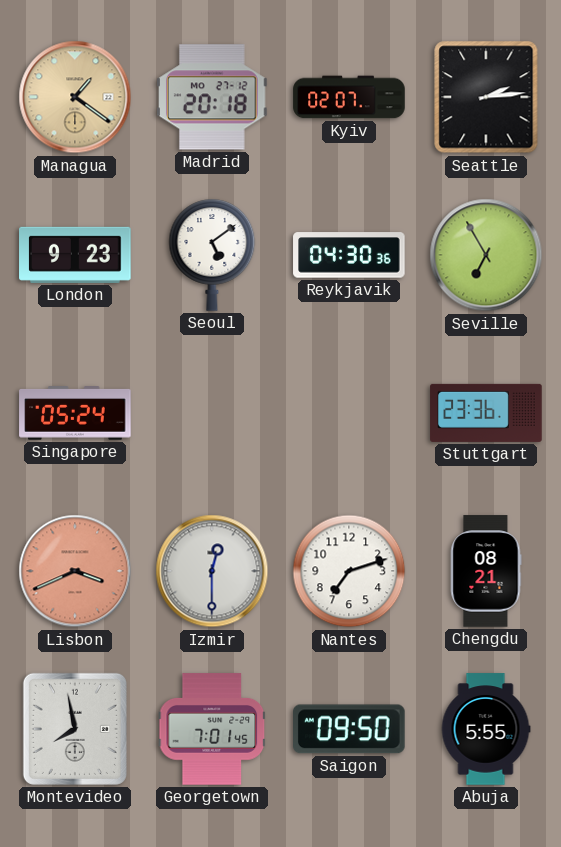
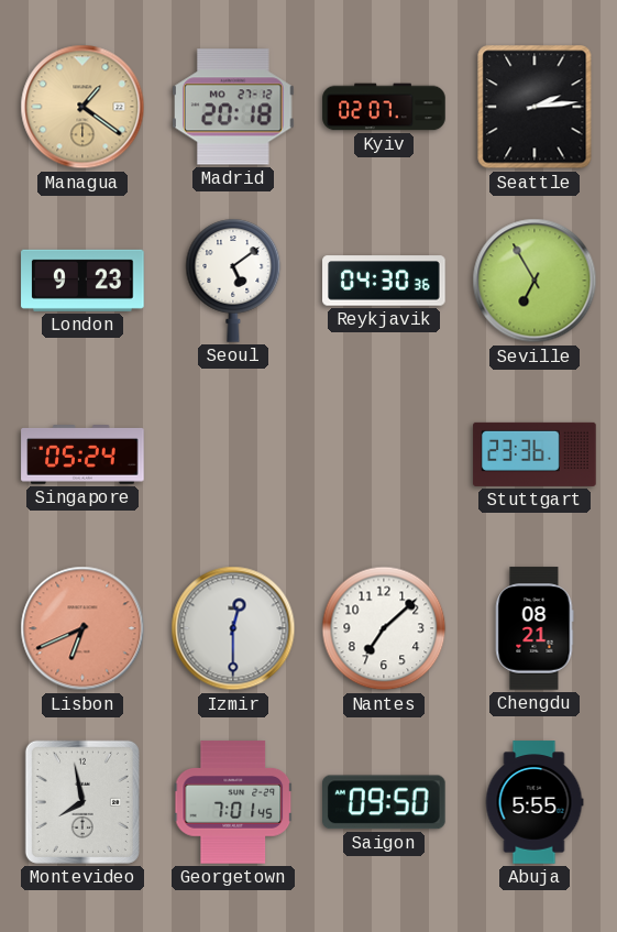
Lisbon: 3:41 -> 6:41
Nantes: 7:12 -> 7:08
